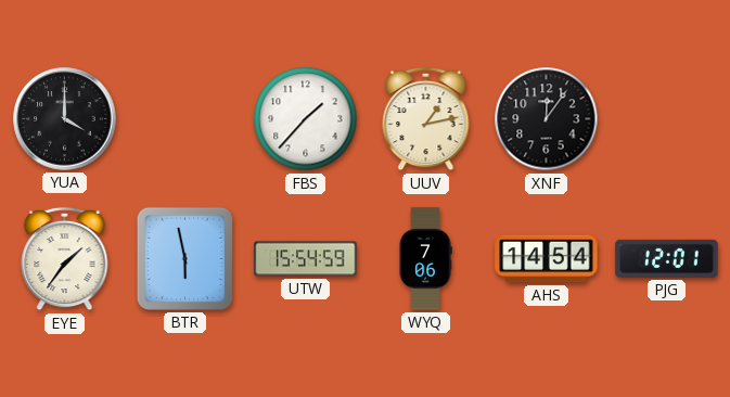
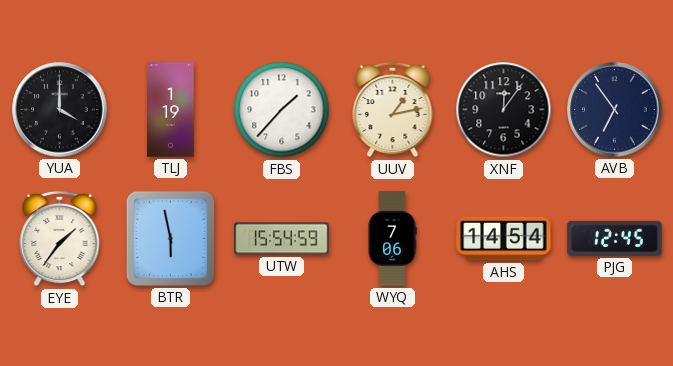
TLJ: none -> 1:19
AVB: none -> 6:54
PJG: 12:01 -> 12:45
